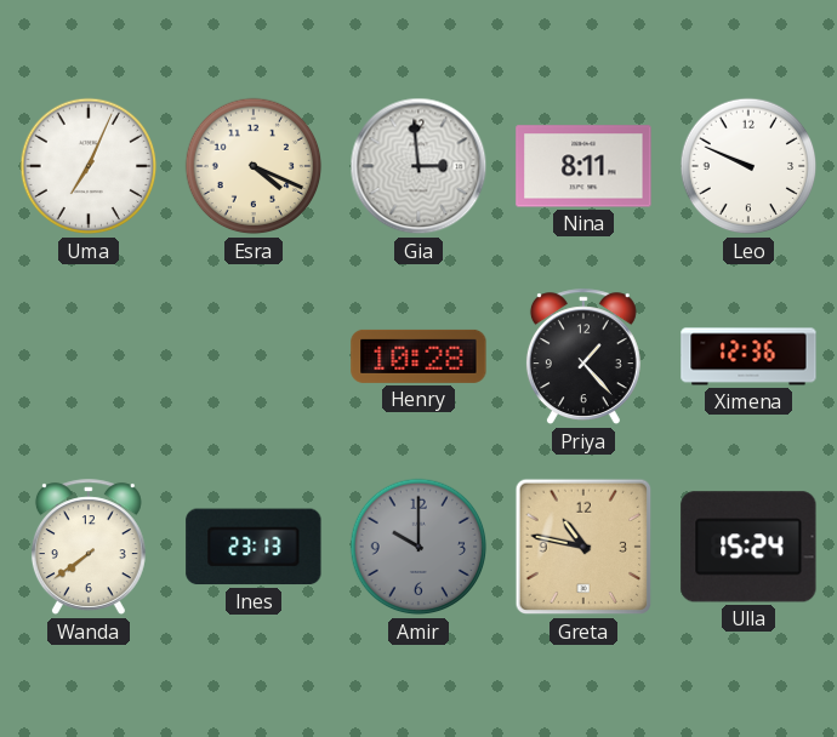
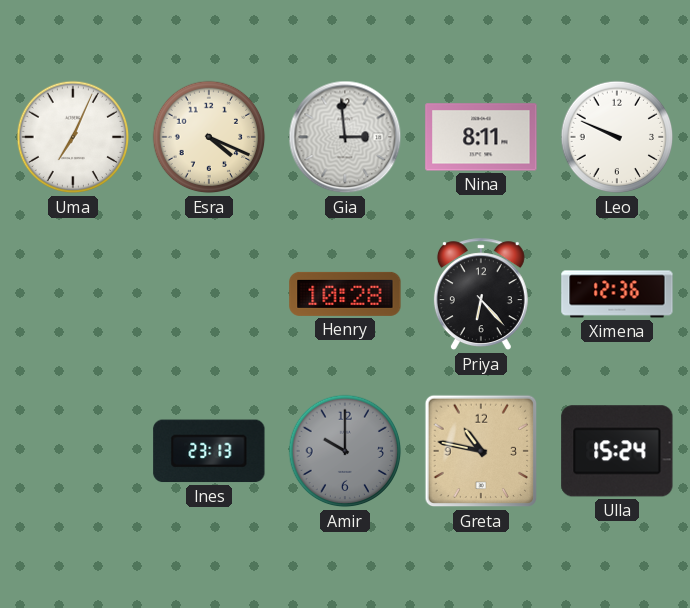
Priya: 1:23 -> 6:23
Wanda: 7:39 -> none
